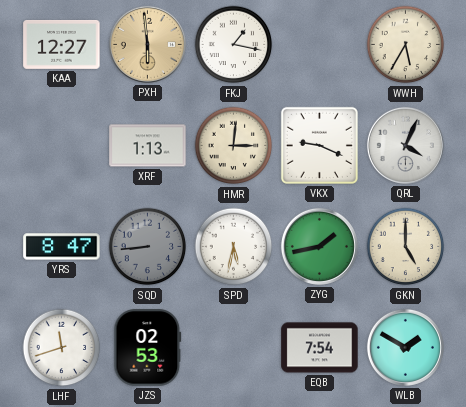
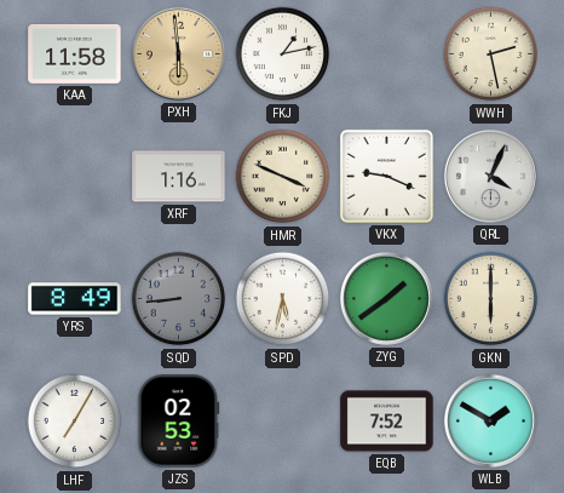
KAA: 12:27 -> 11:58
FKJ: 1:17 -> 1:13
WWH: 5:35 -> 2:28
XRF: 1:13 -> 1:16
HMR: 3:01 -> 3:49
YRS: 8:47 -> 8:49
ZYG: 1:43 -> 1:39
GKN: 5:00 -> 6:00
LHF: 11:42 -> 7:05
EQB: 7:54 -> 7:52
